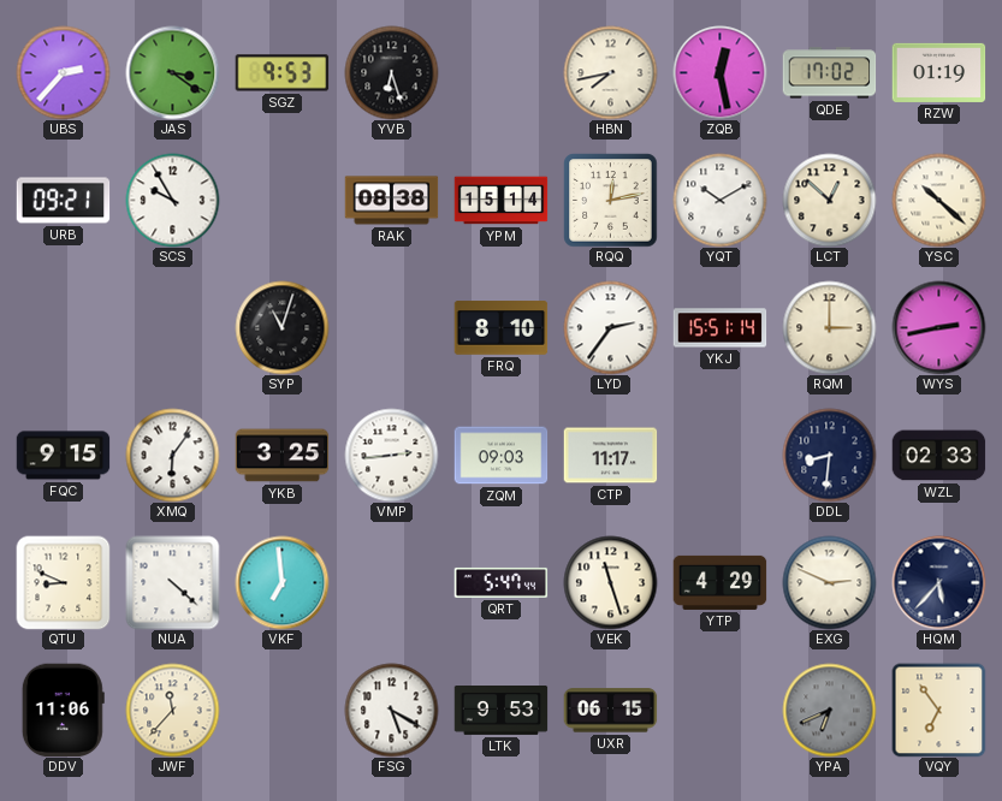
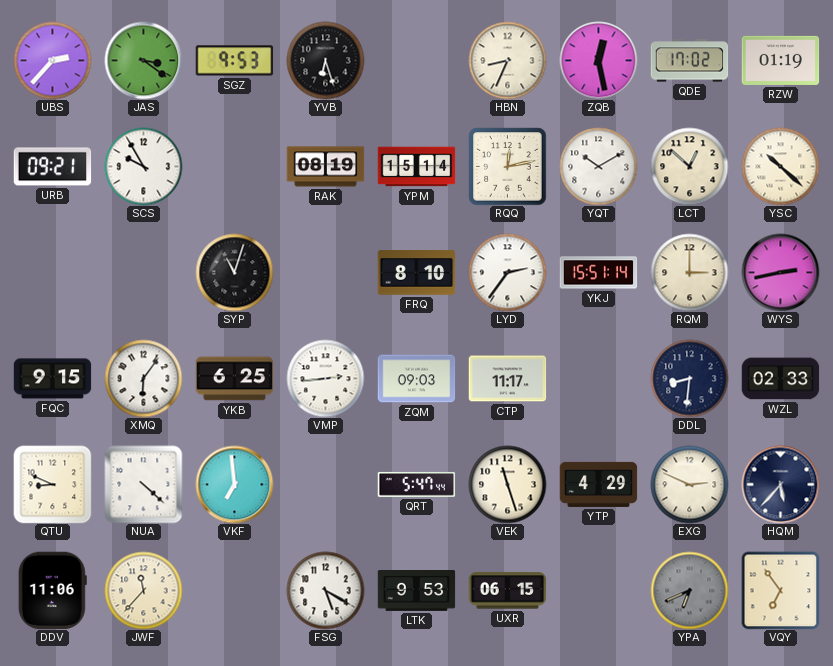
HBN: 7:43 -> 8:34
RAK: 08:38 -> 08:19
YKB: 3:25 -> 6:25
